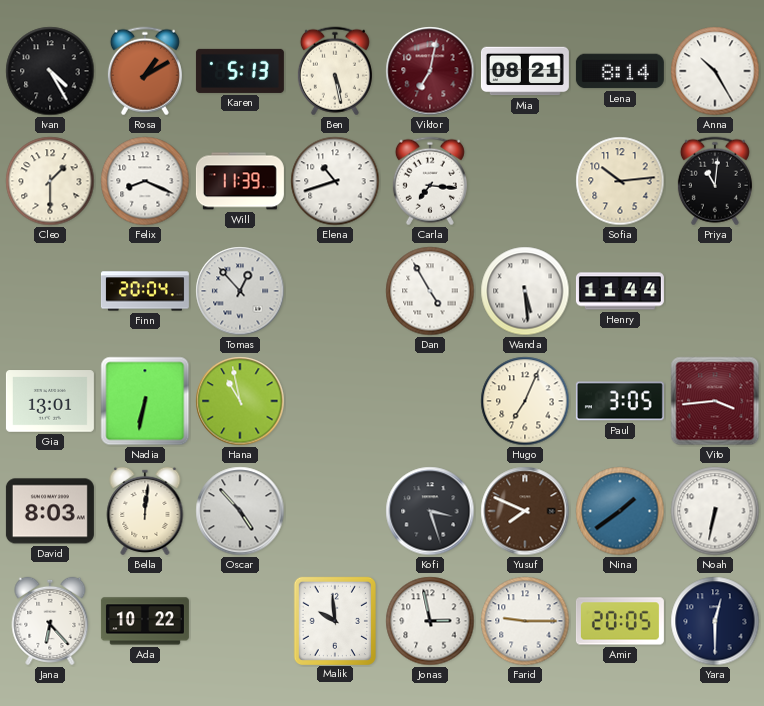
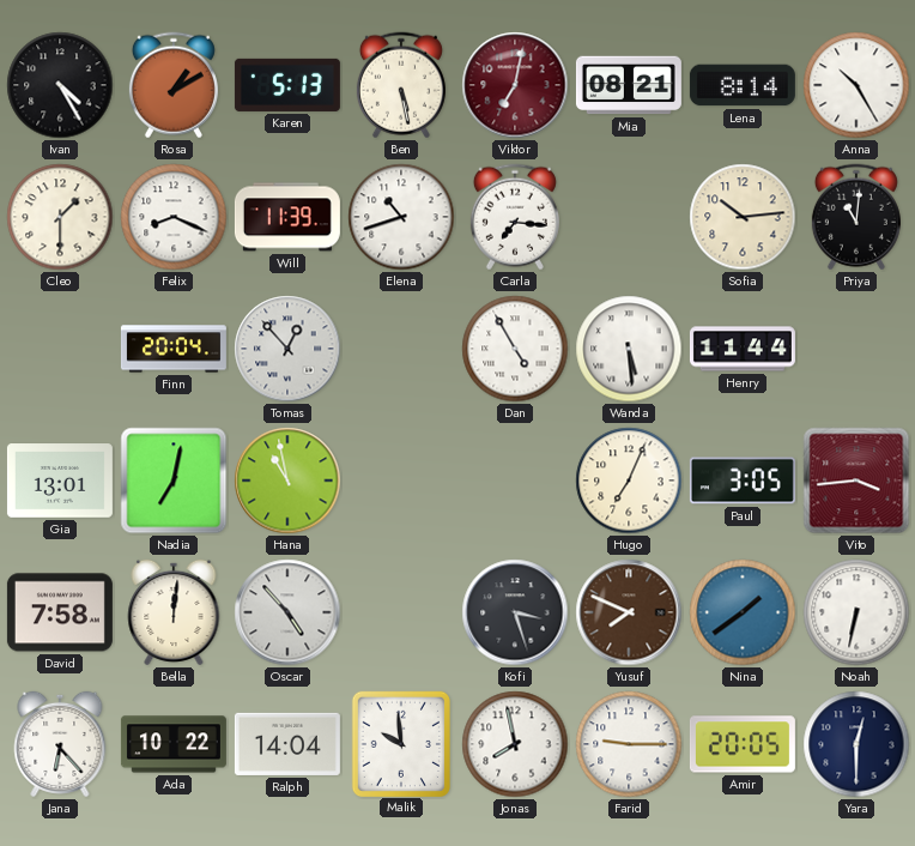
Nadia: 6:32 -> 7:02
David: 8:03 -> 7:58
Ralph: none -> 14:04
Jonas: 2:58 -> 7:58
